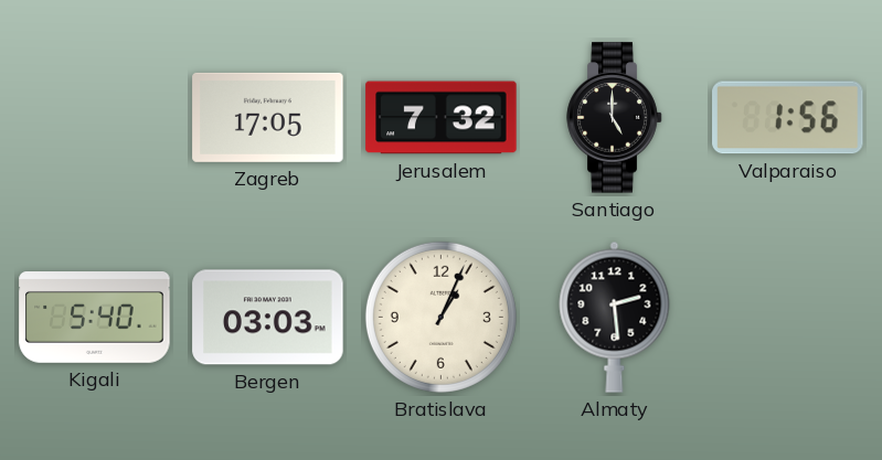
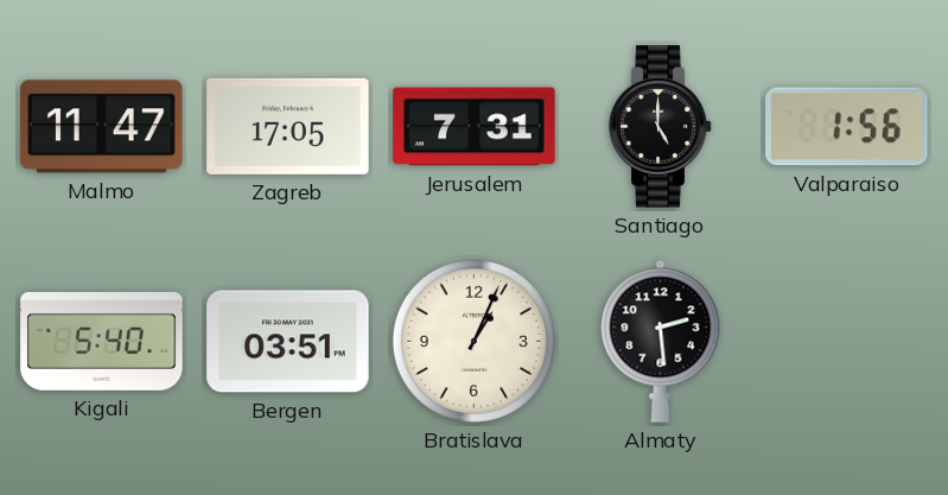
Malmo: none -> 11:47
Jerusalem: 7:32 -> 7:31
Bergen: 03:03 -> 03:51
